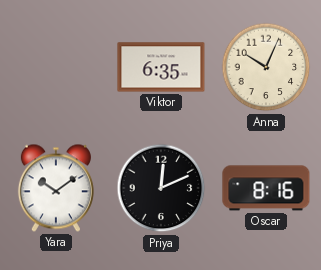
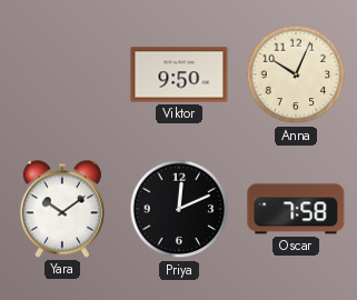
Viktor: 6:35 -> 9:50
Oscar: 8:16 -> 7:58
